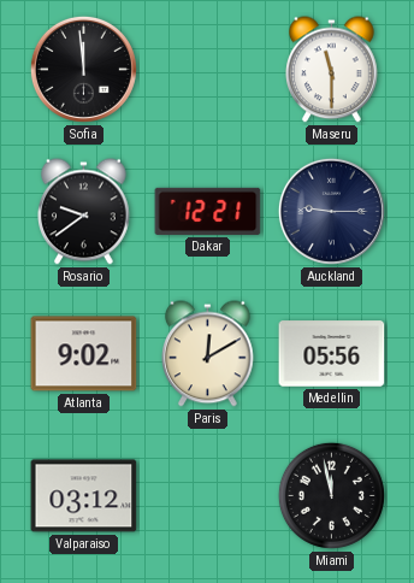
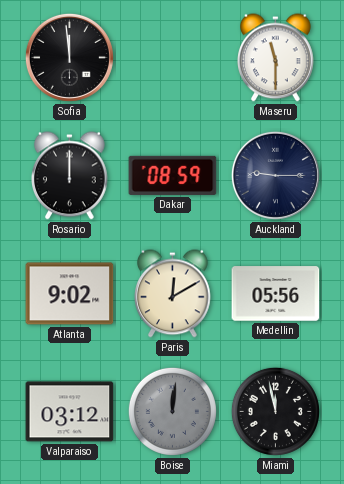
Rosario: 9:39 -> 12:00
Dakar: 12:21 -> 08:59
Boise: none -> 12:01
